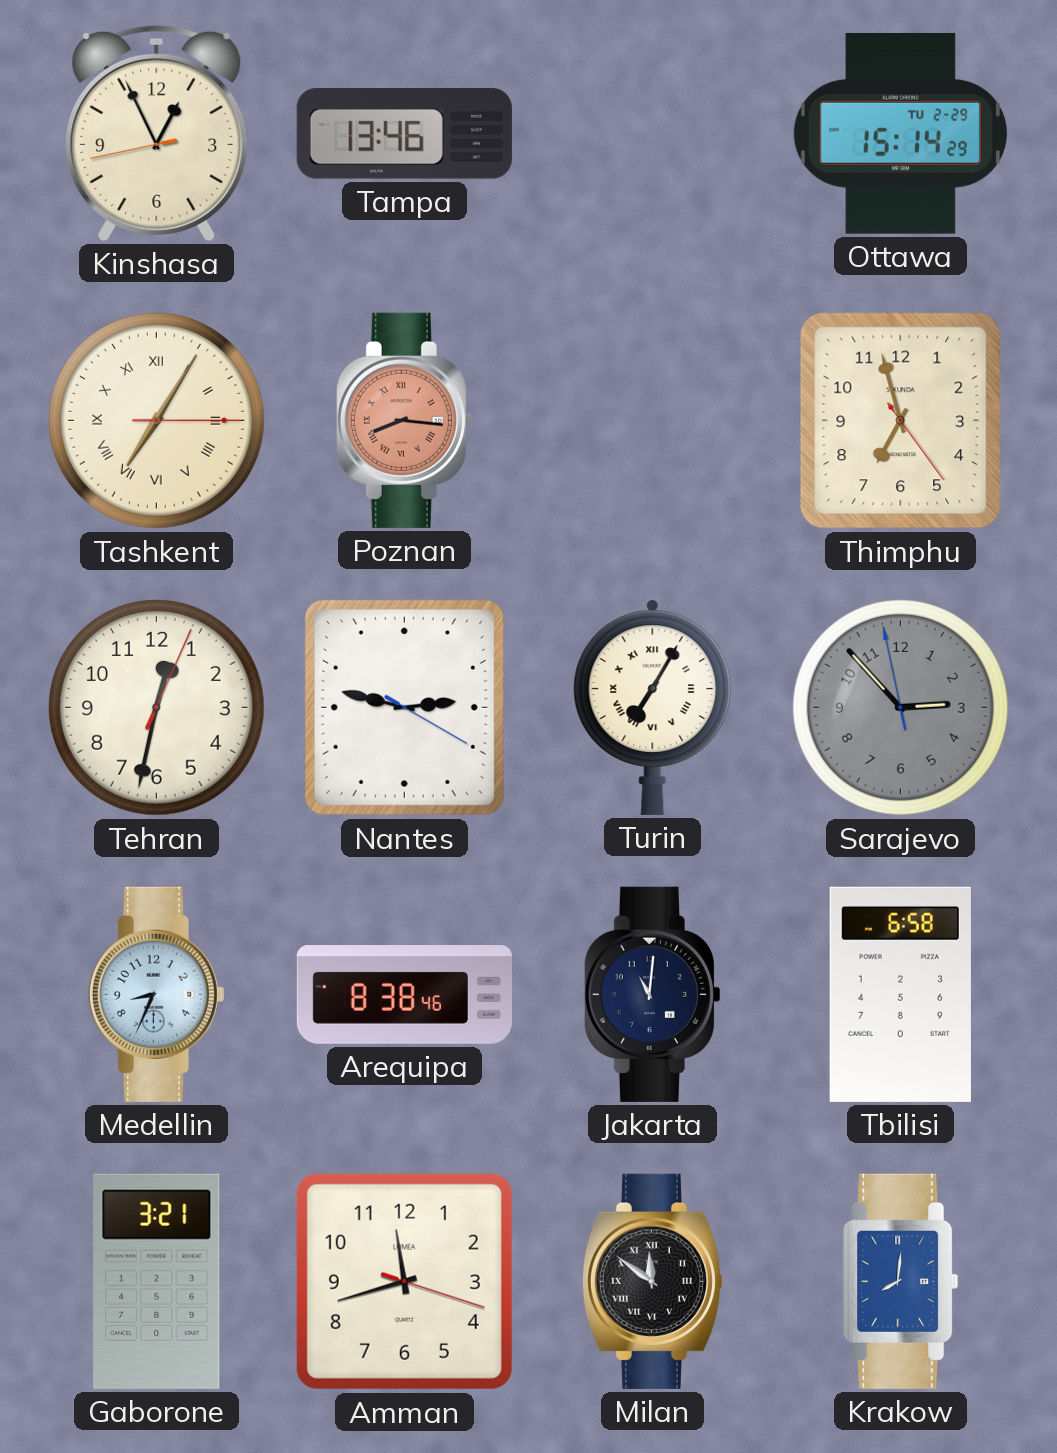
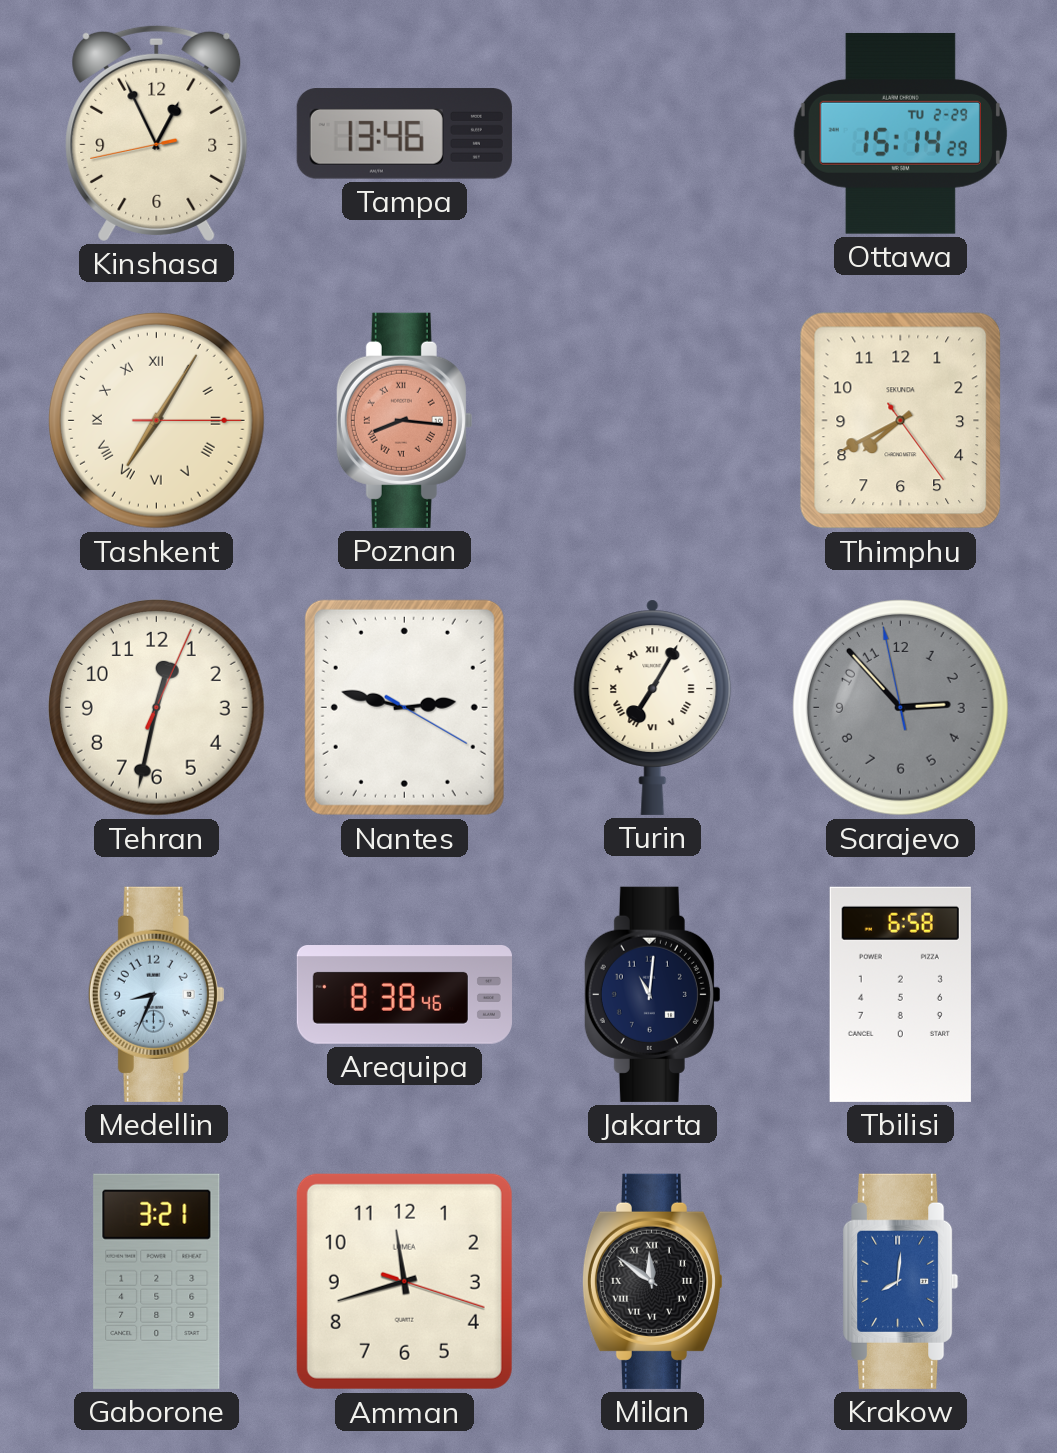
Thimphu: 6:57 -> 7:40
